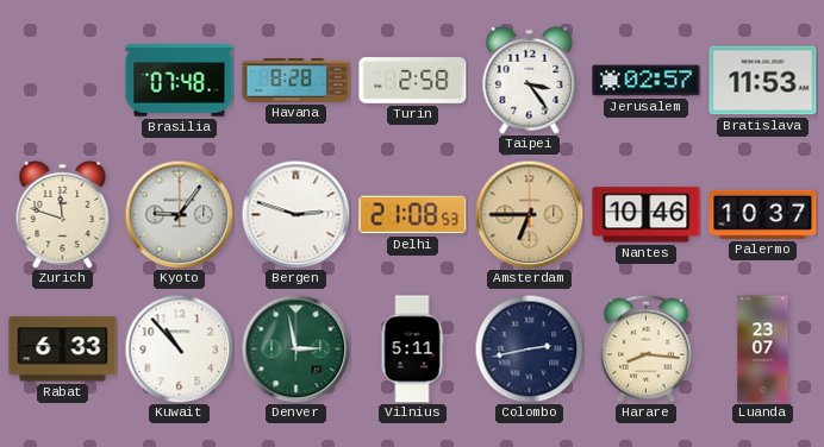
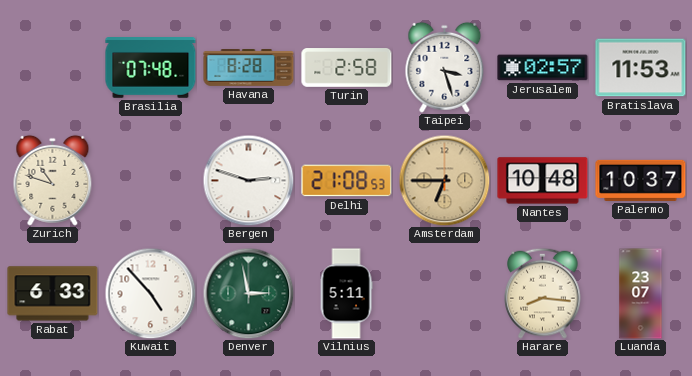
Taipei: 3:24 -> 3:27
Zurich: 11:48 -> 10:48
Kyoto: 9:06 -> none
Nantes: 10:46 -> 10:48
Kuwait: 10:53 -> 4:53
Colombo: 2:43 -> none
